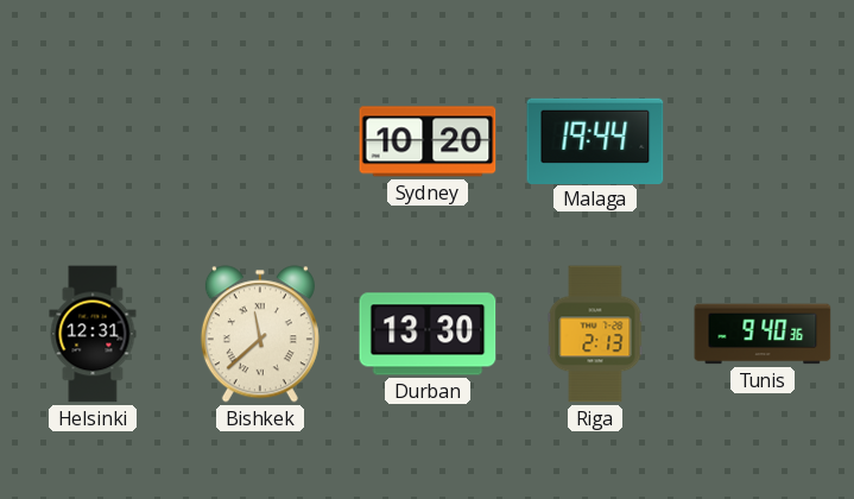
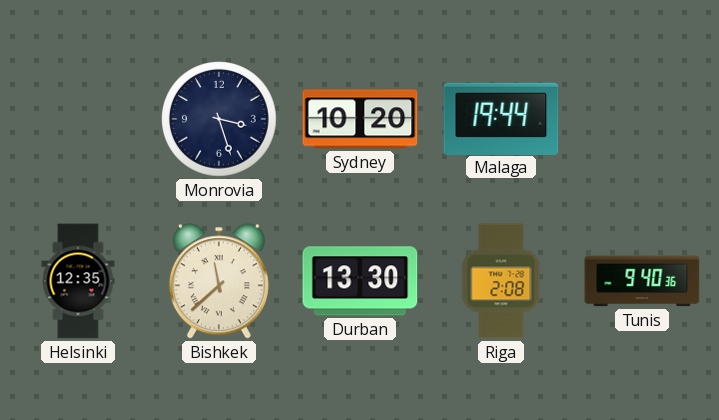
Monrovia: none -> 3:27
Helsinki: 12:31 -> 12:35
Riga: 2:13 -> 2:08
